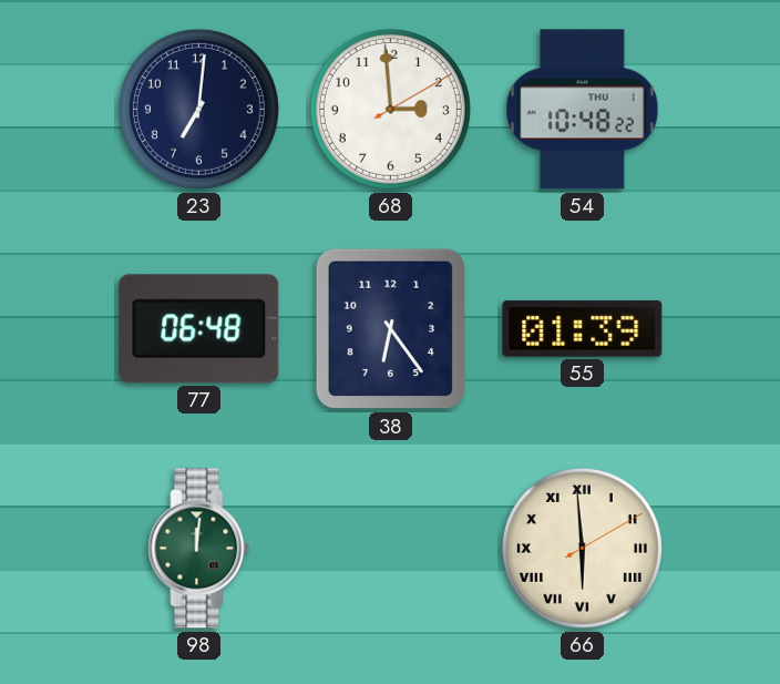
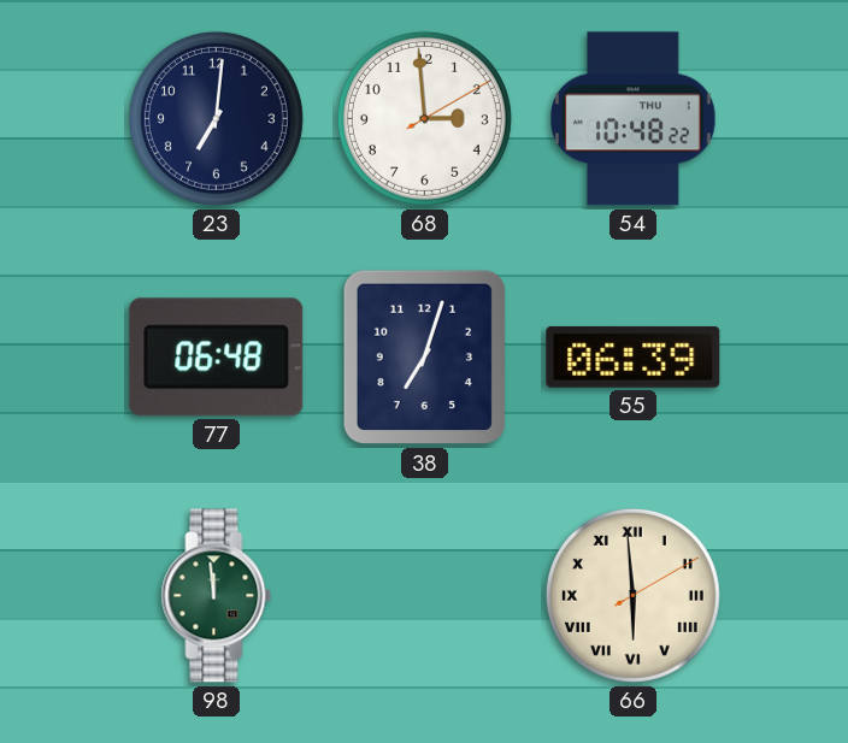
38: 6:24 -> 7:03
55: 01:39 -> 06:39
98: 12:01 -> 11:59
